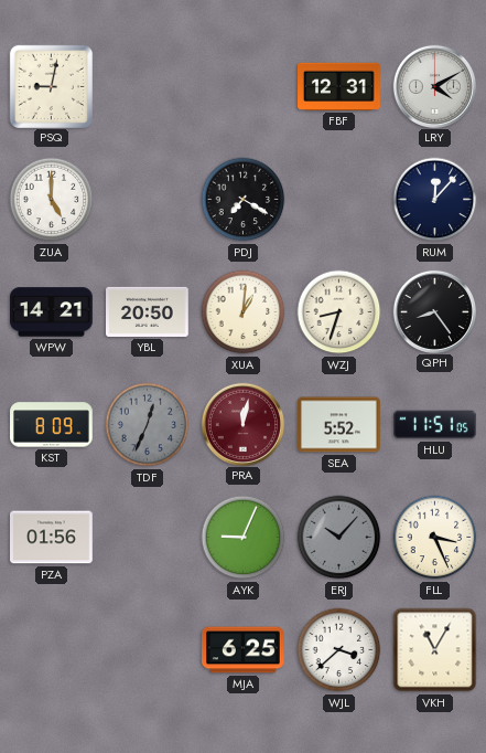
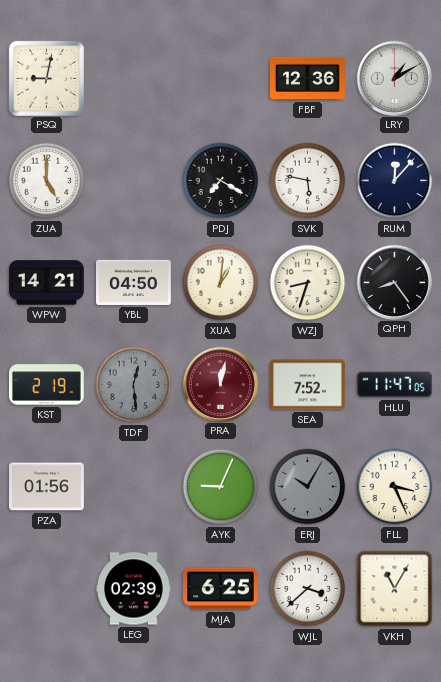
FBF: 12:31 -> 12:36
LRY: 4:10 -> 1:10
SVK: none -> 5:47
YBL: 20:50 -> 04:50
KST: 8:09 -> 2:19
TDF: 12:34 -> 12:29
SEA: 5:52 -> 7:52
HLU: 11:51 -> 11:47
ERJ: 10:07 -> 10:05
LEG: none -> 02:39
